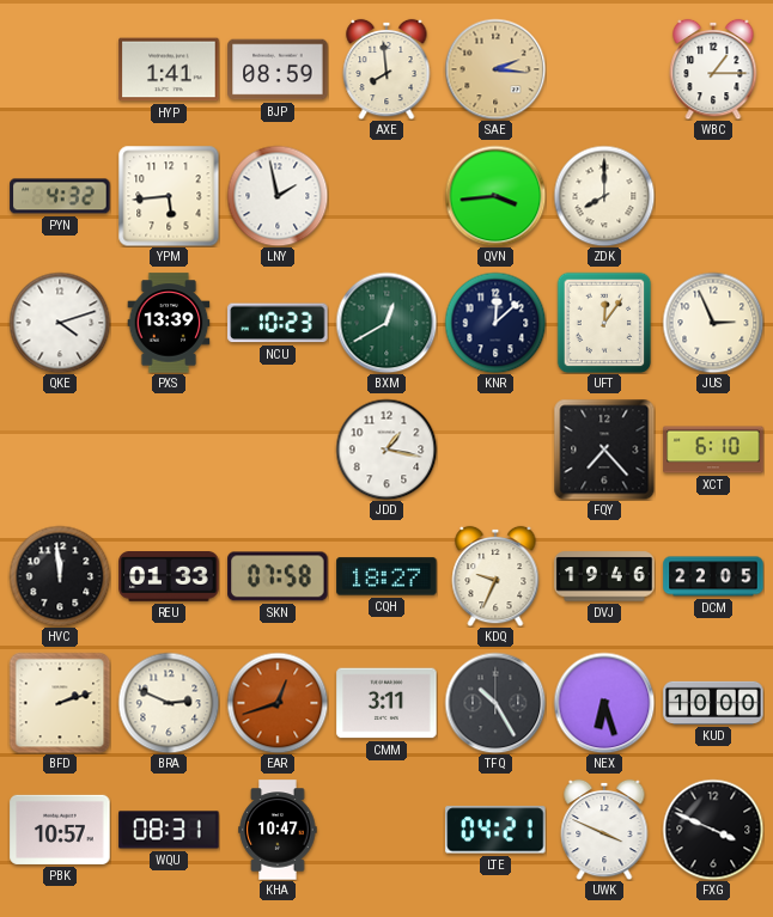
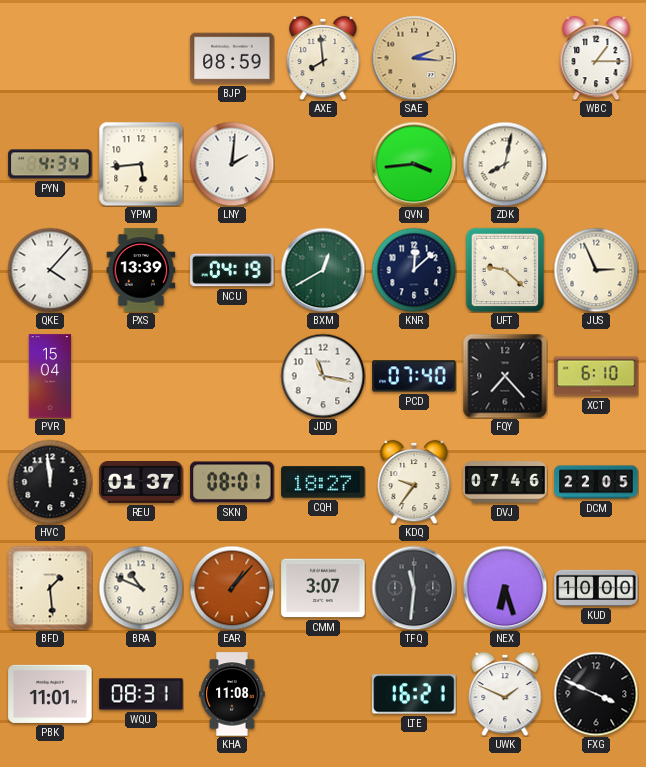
HYP: 1:41 -> none
PYN: 4:32 -> 4:34
LNY: 1:58 -> 2:01
ZDK: 8:00 -> 8:02
QKE: 4:12 -> 4:07
NCU: 10:23 -> 04:19
UFT: 12:06 -> 9:22
PVR: none -> 15:04
JDD: 1:17 -> 11:17
PCD: none -> 07:40
REU: 01:33 -> 01:37
SKN: 07:58 -> 08:01
KDQ: 9:34 -> 9:36
DVJ: 19:46 -> 07:46
BFD: 2:12 -> 1:29
BRA: 2:49 -> 10:49
EAR: 12:42 -> 1:07
CMM: 3:11 -> 3:07
TFQ: 10:25 -> 11:31
PBK: 10:57 -> 11:01
KHA: 10:47 -> 11:08
LTE: 04:21 -> 16:21
UWK: 3:49 -> 1:49
